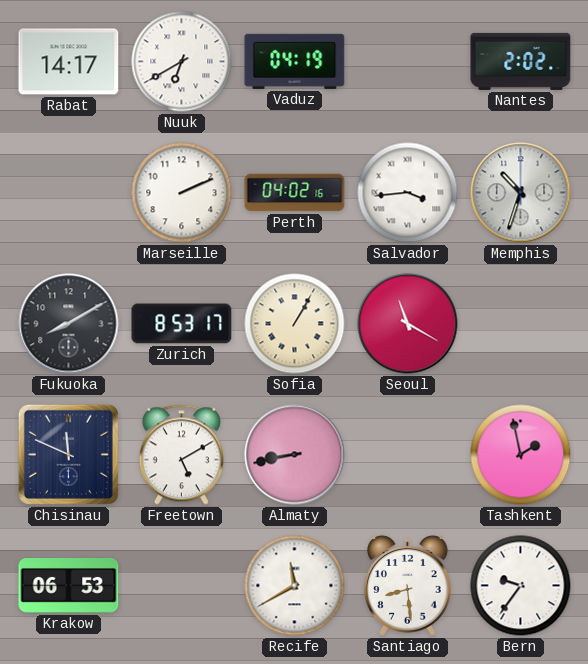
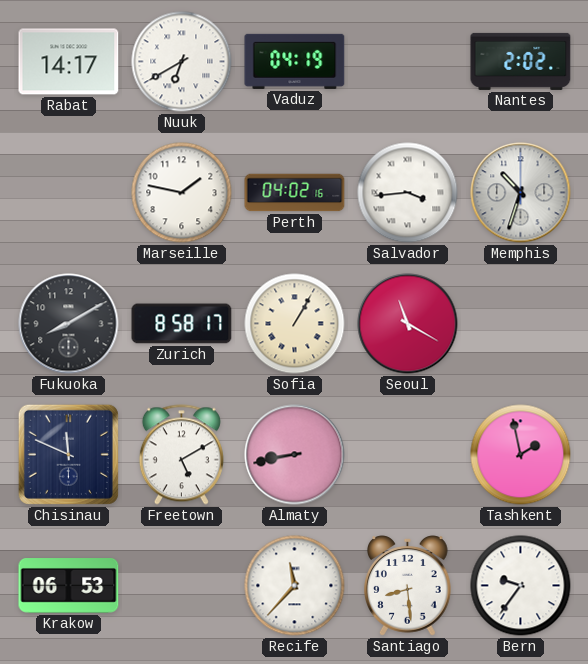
Marseille: 2:11 -> 1:47
Zurich: 8:53 -> 8:58
Recife: 11:40 -> 11:37
